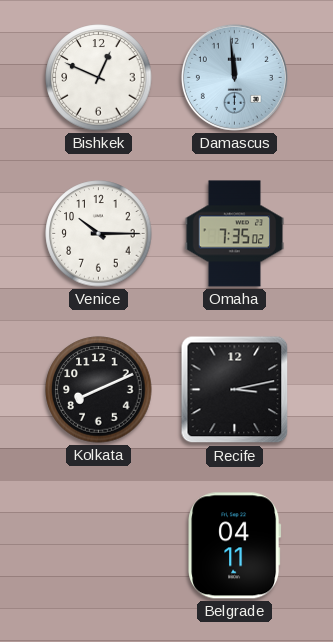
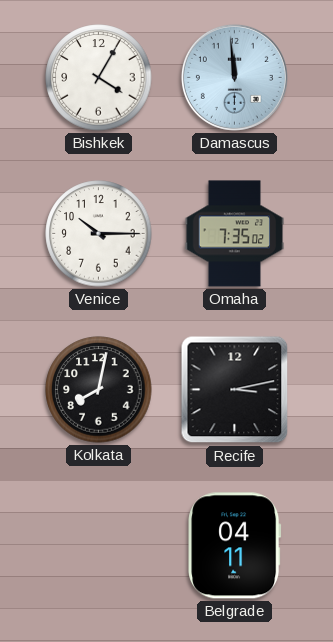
Bishkek: 12:49 -> 4:05
Kolkata: 8:11 -> 8:02
